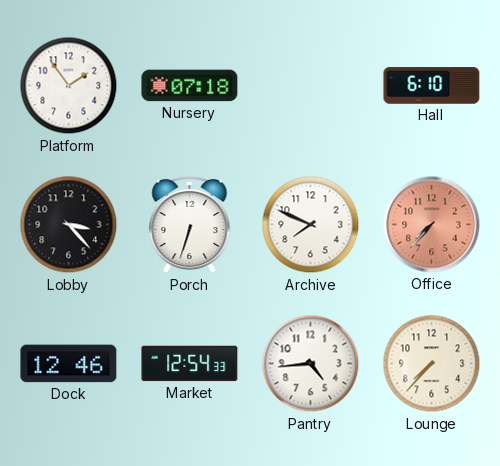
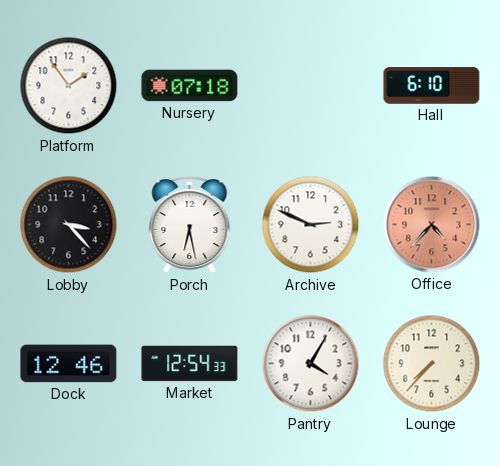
Porch: 6:33 -> 6:28
Archive: 7:49 -> 2:49
Office: 7:37 -> 4:37
Pantry: 4:44 -> 4:05
